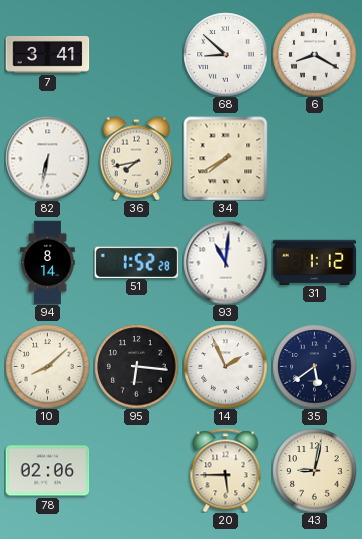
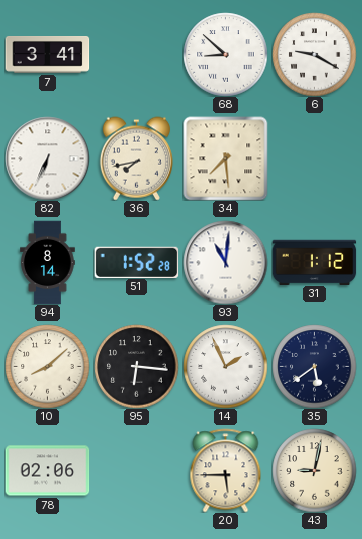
6: 8:20 -> 9:20
82: 6:32 -> 6:34
34: 7:40 -> 7:29
